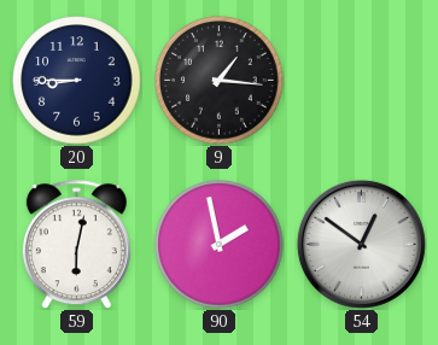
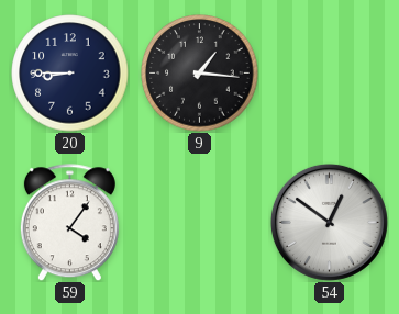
59: 6:02 -> 4:06
90: 1:58 -> none
